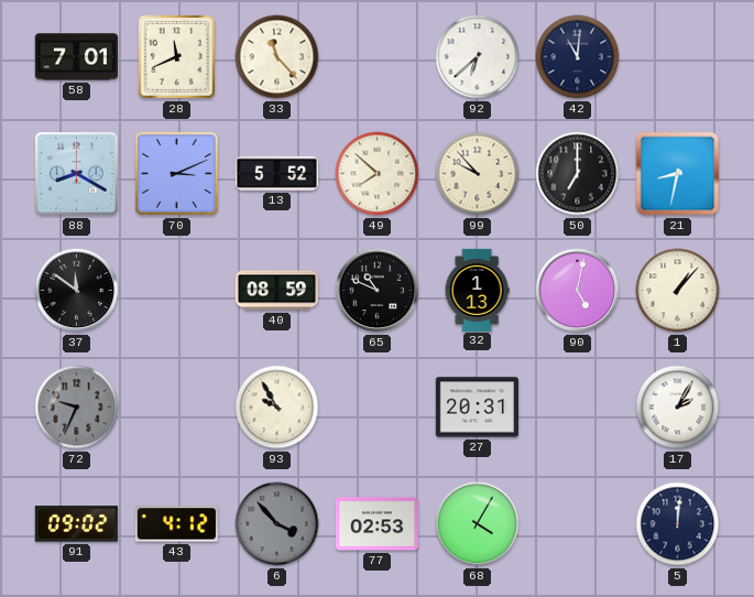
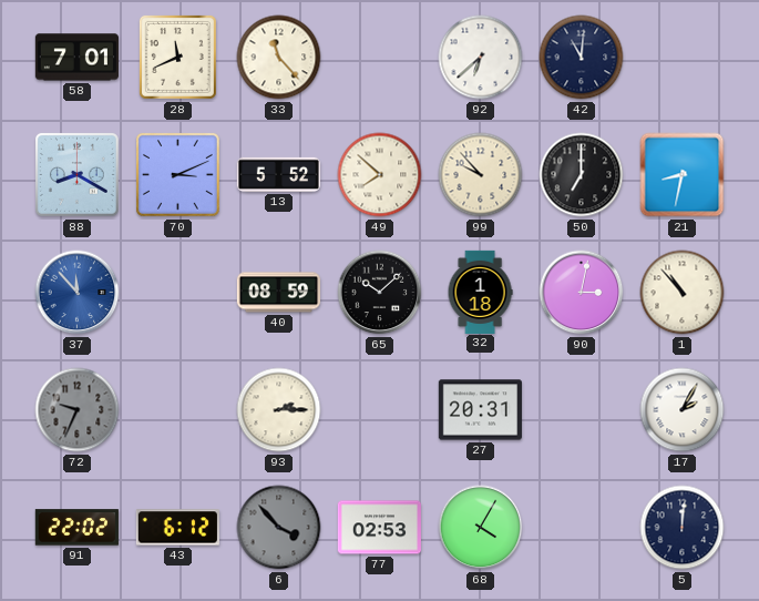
37: 11:51 -> 11:53
37 dial: black -> blue
65: 10:49 -> 10:08
32: 1:13 -> 1:18
90: 5:02 -> 3:02
1: 1:07 -> 10:53
93: 9:55 -> 2:15
91: 09:02 -> 22:02
43: 4:12 -> 6:12
